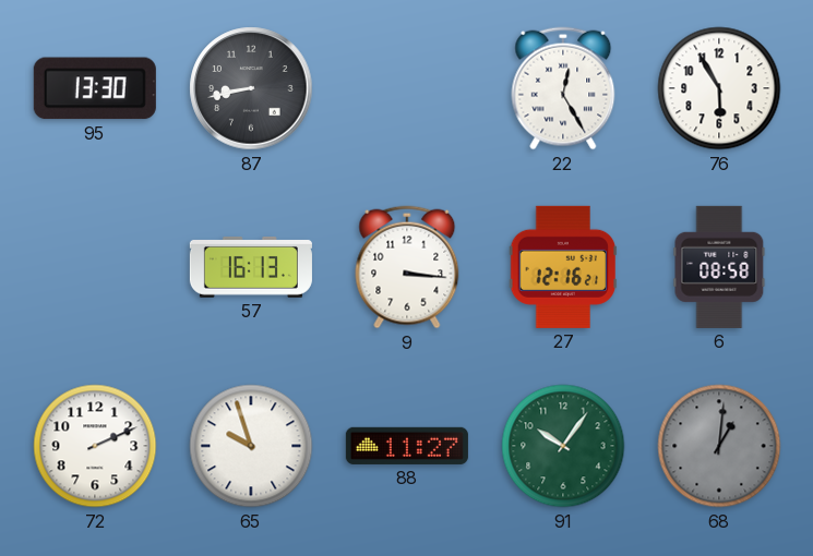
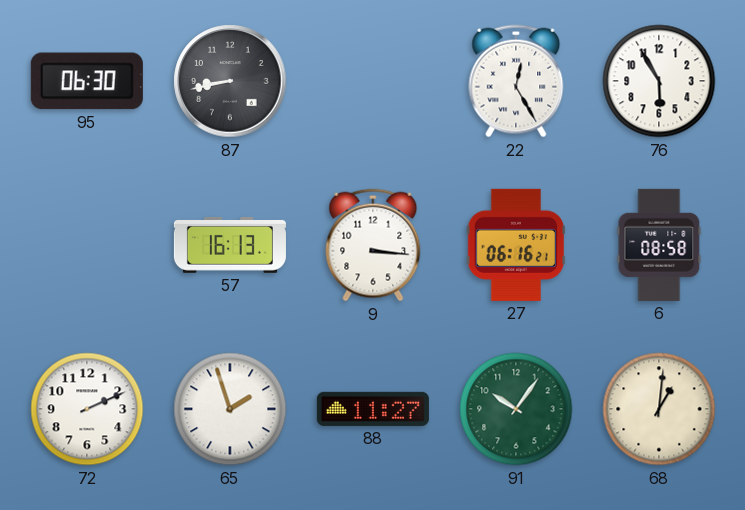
95: 13:30 -> 06:30
27: 12:16 -> 06:16
65: 9:57 -> 1:57
68 dial: grey -> cream
